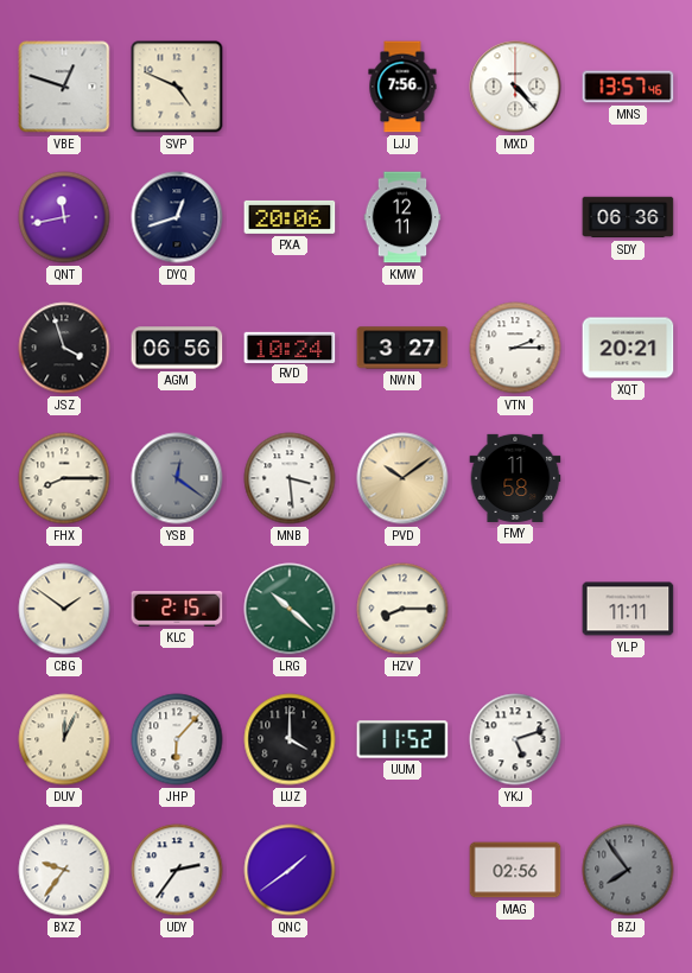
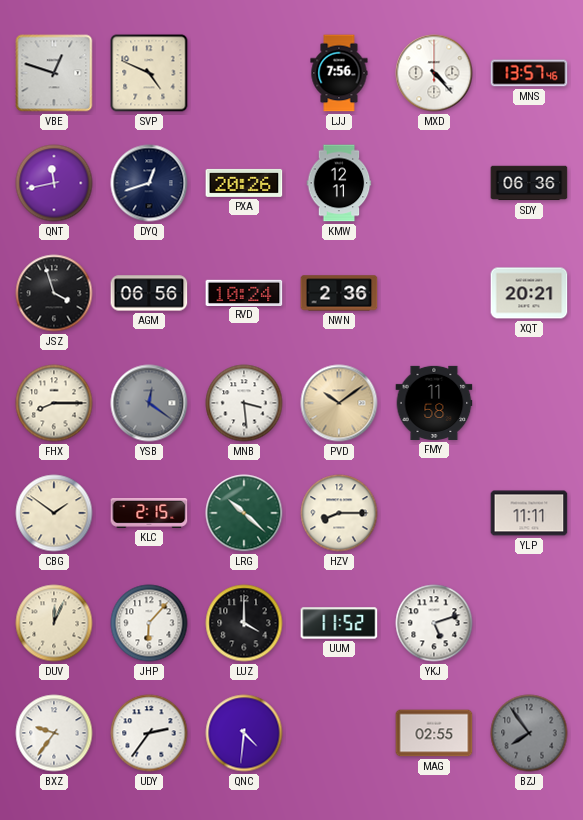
PXA: 20:06 -> 20:26
NWN: 3:27 -> 2:36
VTN: 2:15 -> none
QNC: 1:39 -> 4:31
MAG: 02:56 -> 02:55
